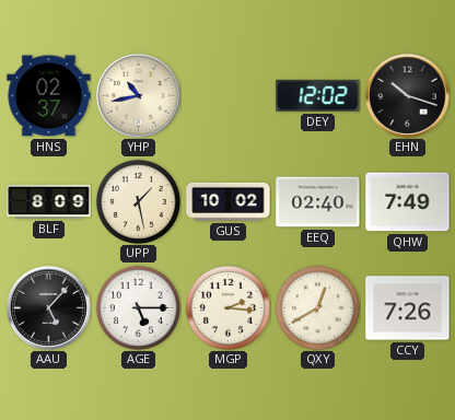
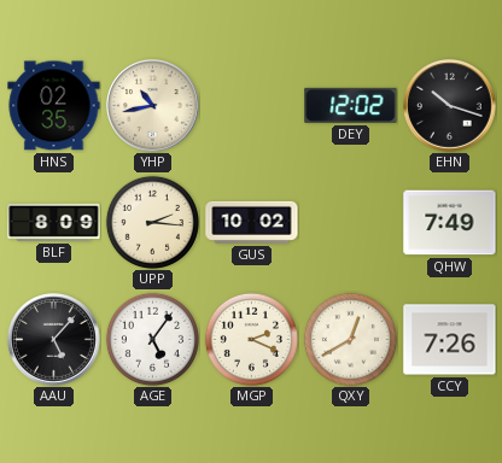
HNS: 02:37 -> 02:35
UPP: 1:28 -> 2:16
EEQ: 02:40 -> none
AGE: 5:15 -> 5:06
MGP: 2:16 -> 2:19
